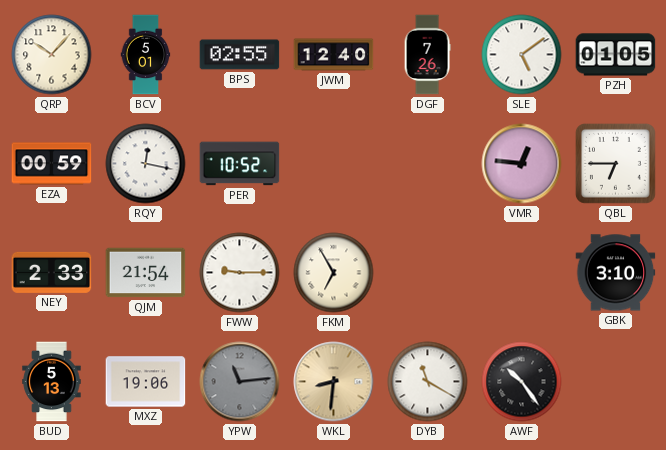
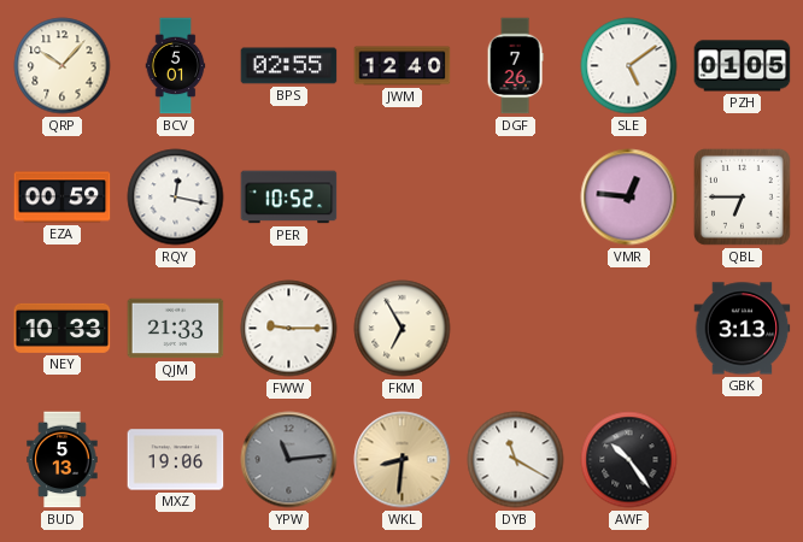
NEY: 2:33 -> 10:33
QJM: 21:54 -> 21:33
GBK: 3:10 -> 3:13
